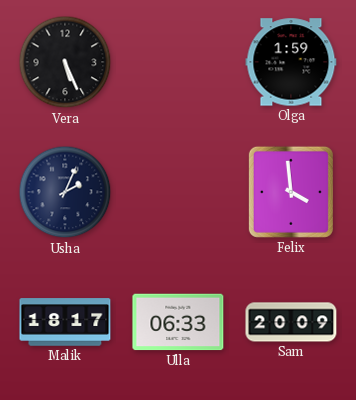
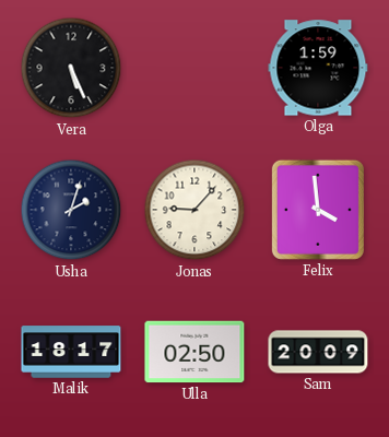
Usha: 2:04 -> 2:03
Jonas: none -> 9:07
Ulla: 06:33 -> 02:50
